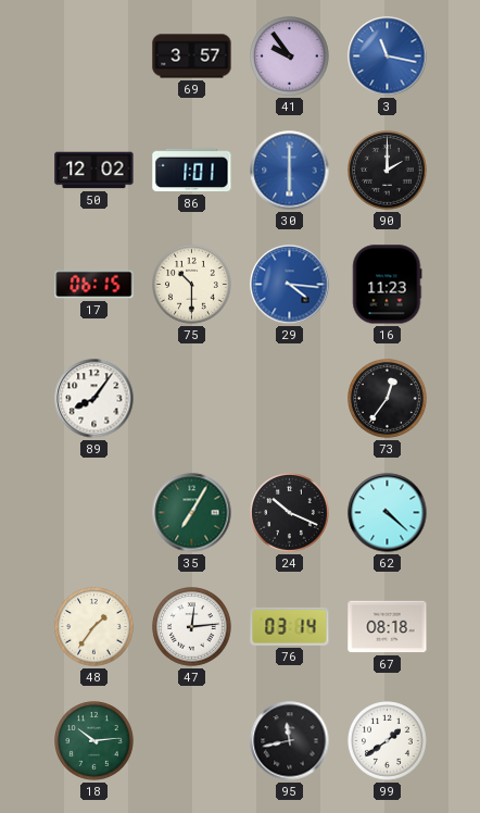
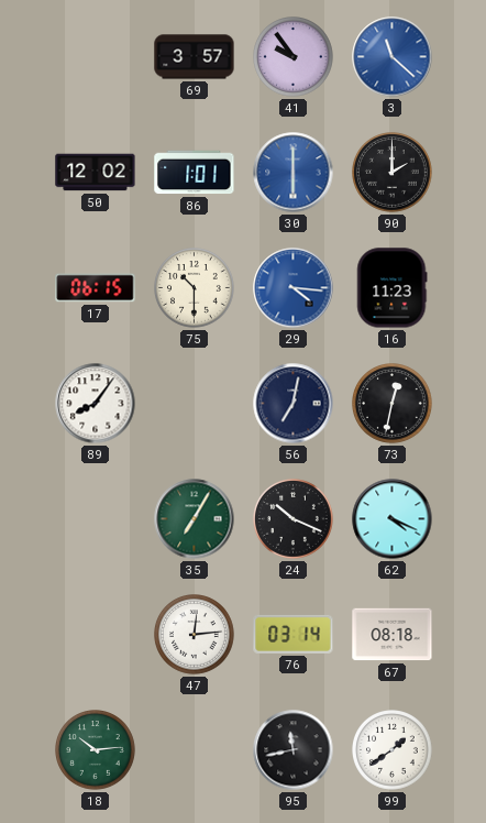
3: 11:17 -> 11:22
56: none -> 7:02
73: 12:36 -> 12:32
62: 4:22 -> 4:19
48: 1:36 -> none
